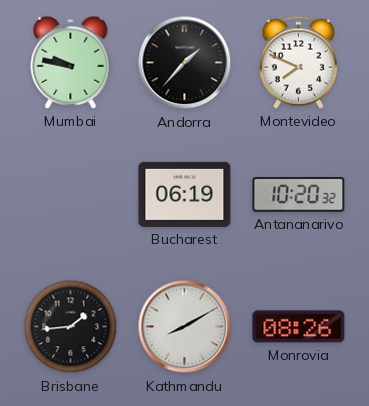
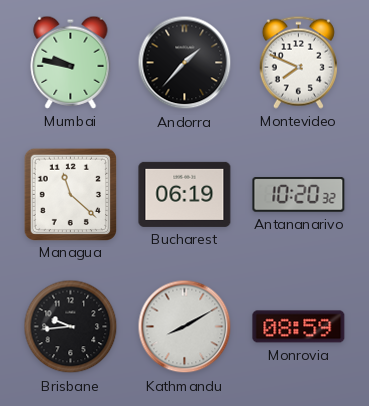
Managua: none -> 11:22
Brisbane: 1:44 -> 9:44
Monrovia: 08:26 -> 08:59
